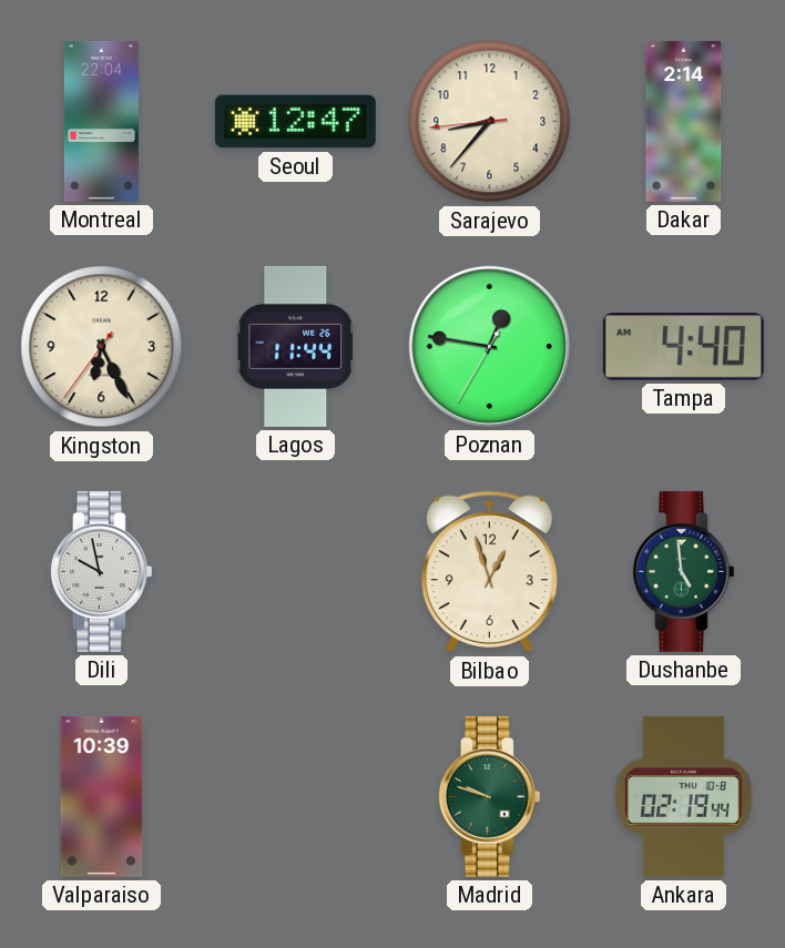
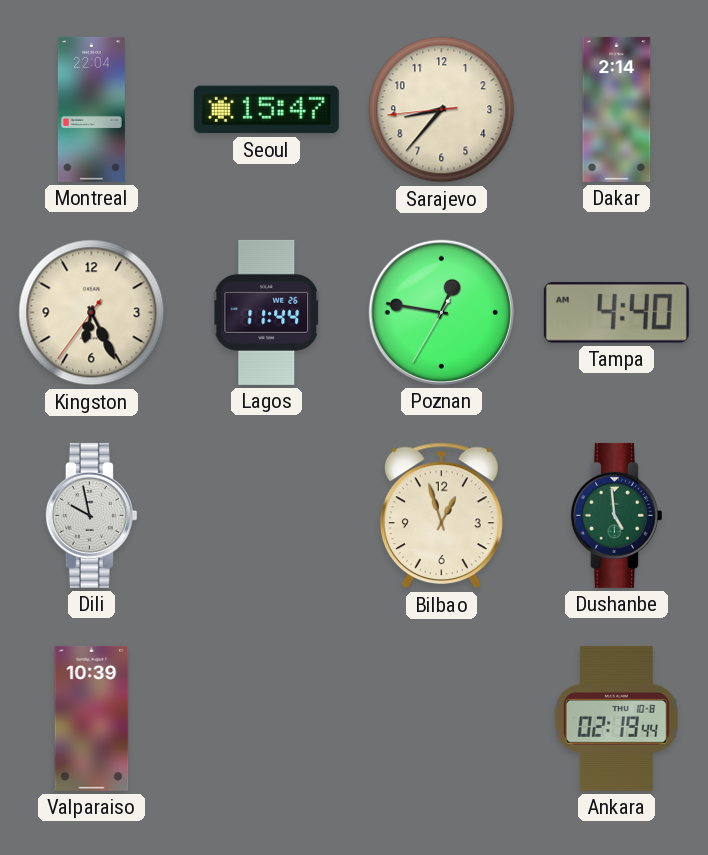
Seoul: 12:47 -> 15:47
Madrid: 9:48 -> none
